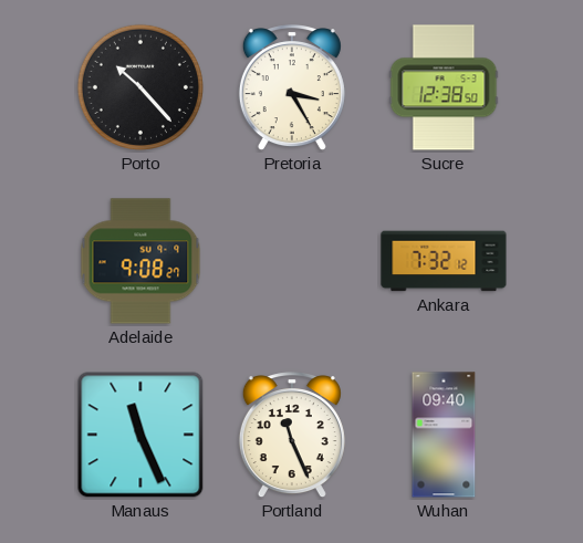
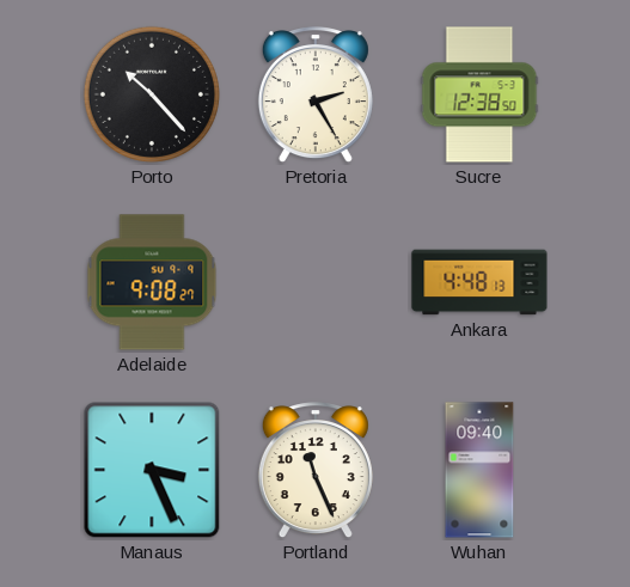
Pretoria: 3:25 -> 2:25
Ankara: 7:32 -> 4:48
Manaus: 11:26 -> 3:26
